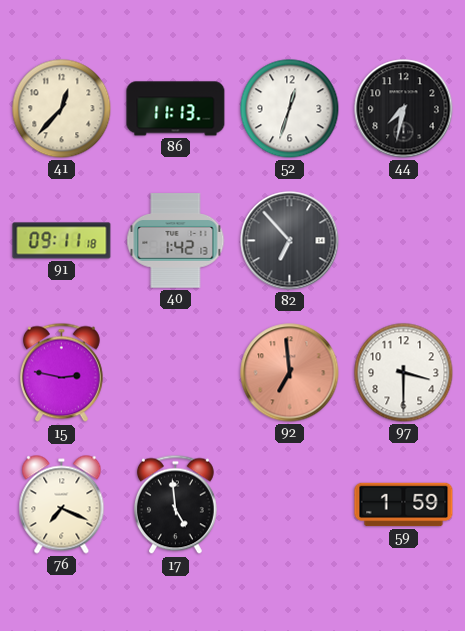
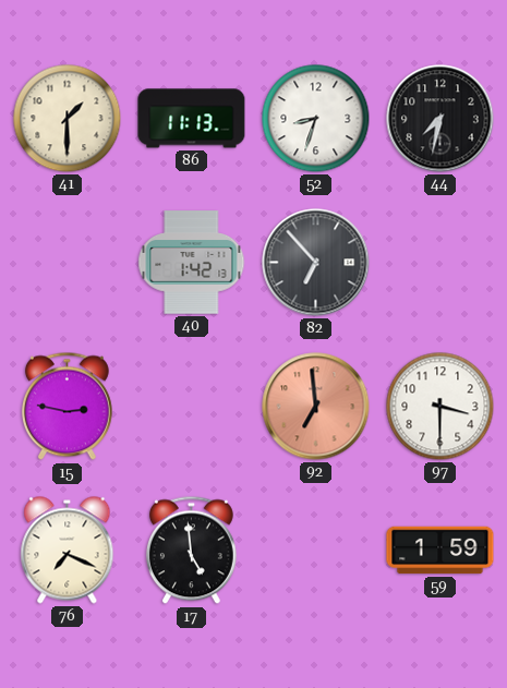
41: 12:37 -> 1:30
52: 12:33 -> 8:33
91: 09:11 -> none
